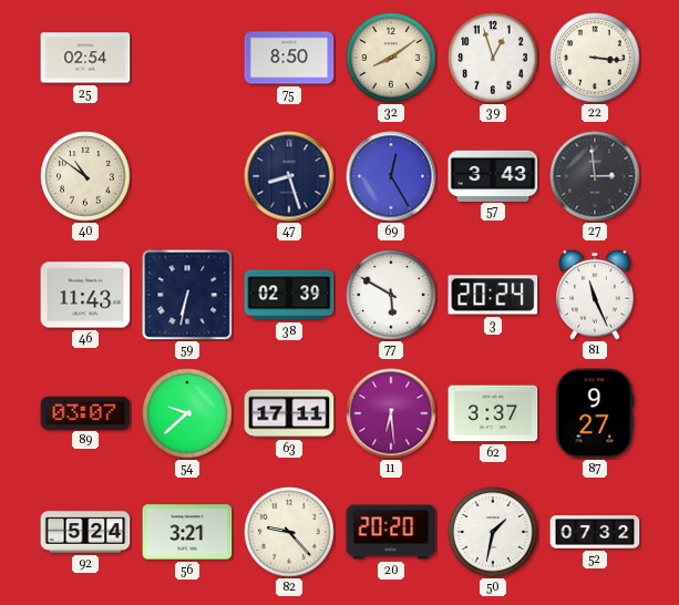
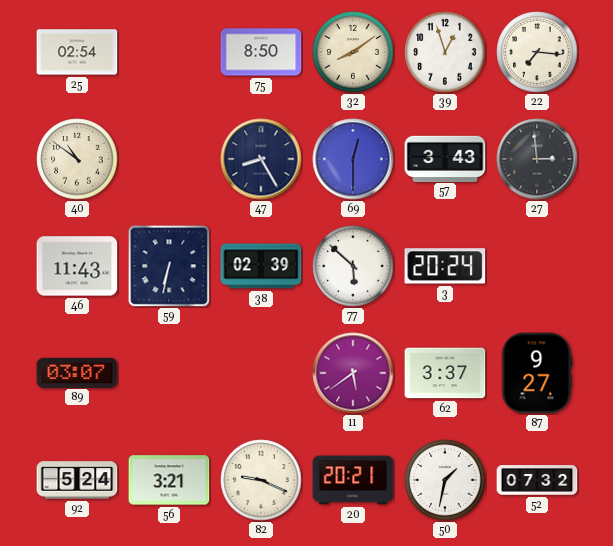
22: 3:16 -> 7:16
47: 8:27 -> 8:25
69: 12:25 -> 12:30
77: 5:50 -> 5:52
81: 11:26 -> none
54: 9:38 -> none
63: 17:11 -> none
11: 6:29 -> 5:39
82: 9:23 -> 9:19
20: 20:20 -> 20:21
